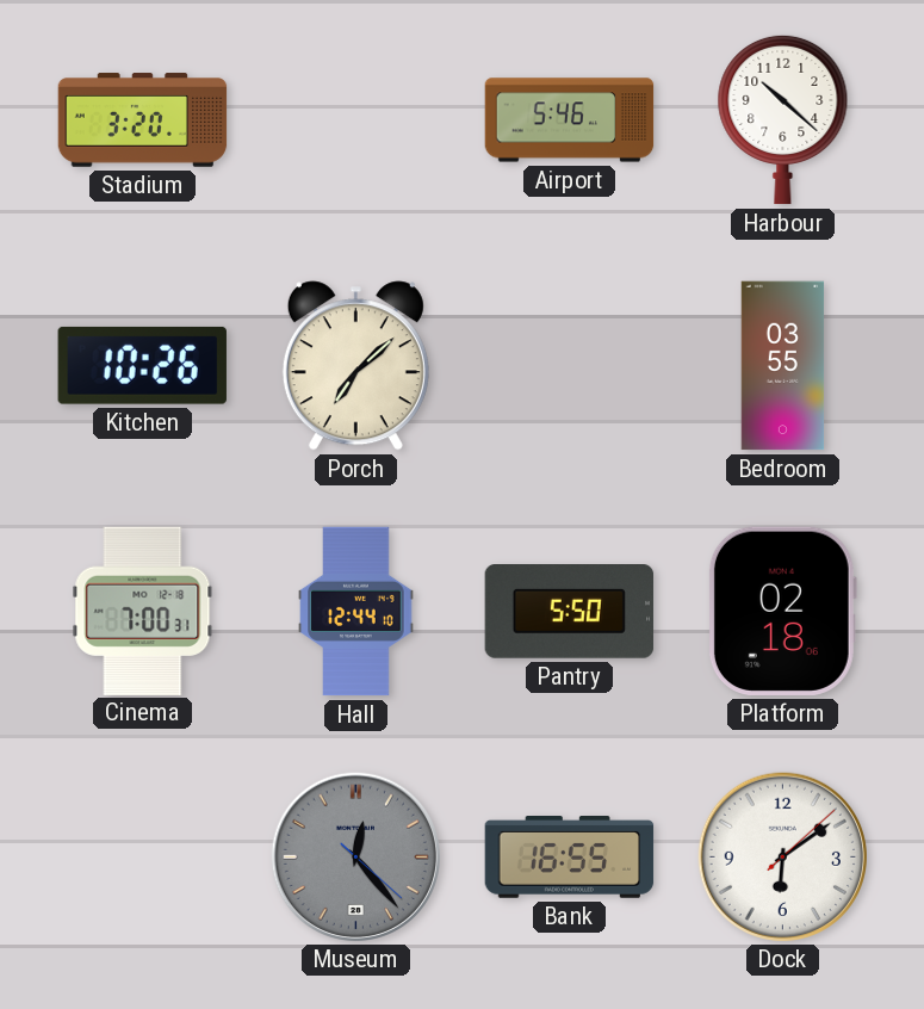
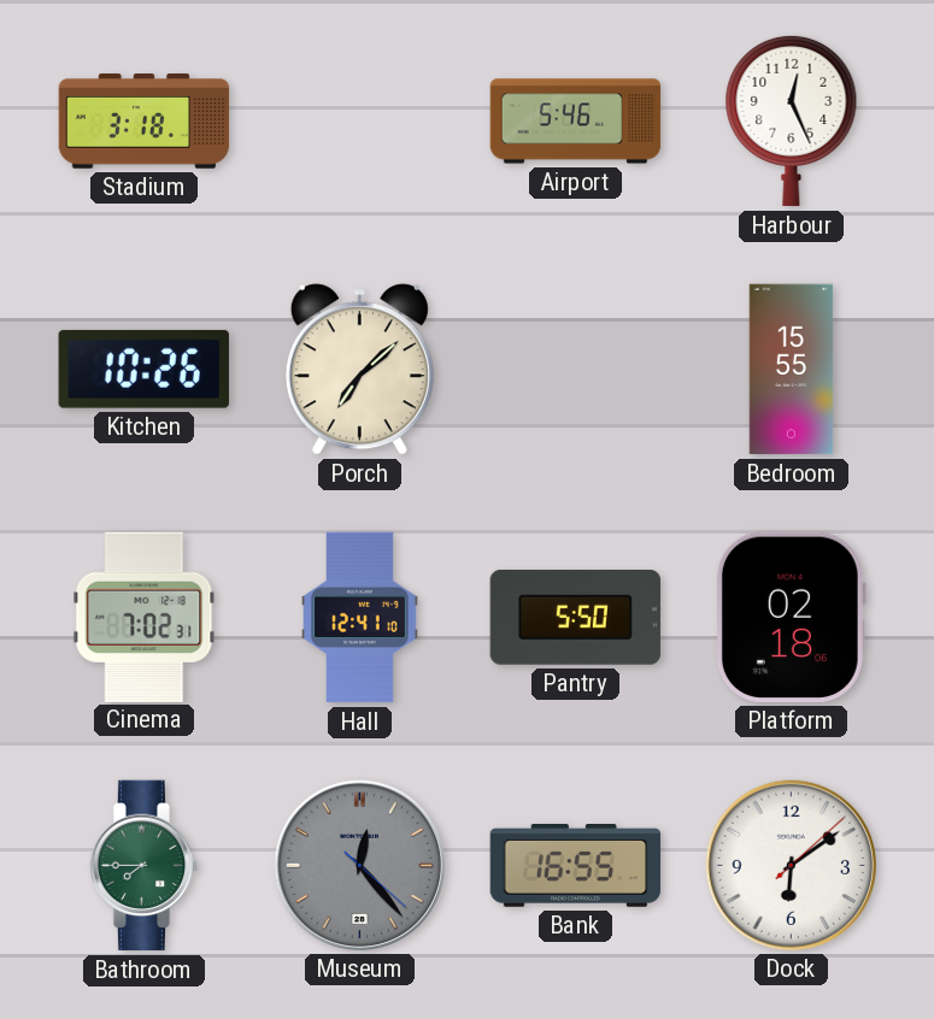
Stadium: 3:20 -> 3:18
Harbour: 10:22 -> 12:26
Bedroom: 03:55 -> 15:55
Cinema: 7:00 -> 7:02
Hall: 12:44 -> 12:41
Bathroom: none -> 7:45
